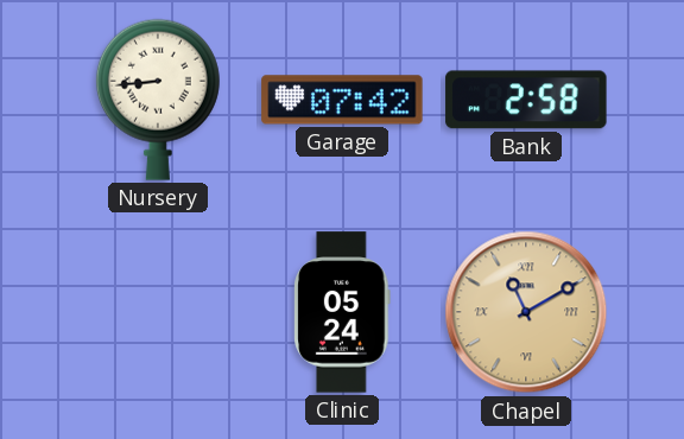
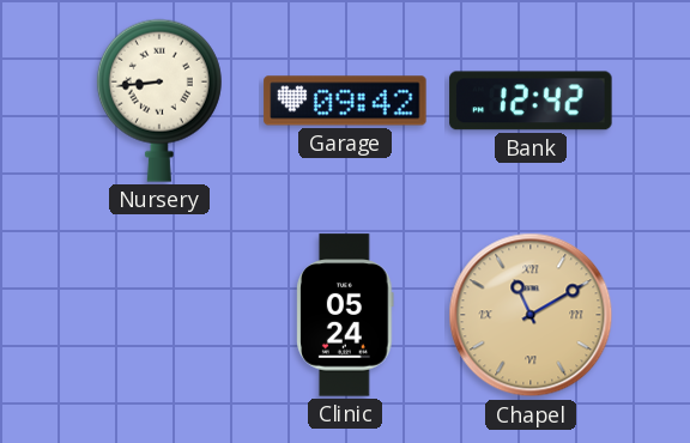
Garage: 07:42 -> 09:42
Bank: 2:58 -> 12:42
